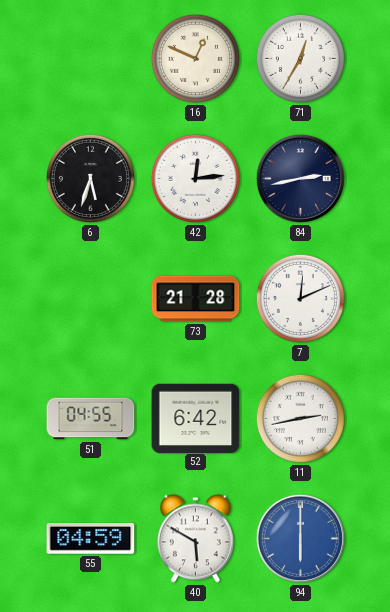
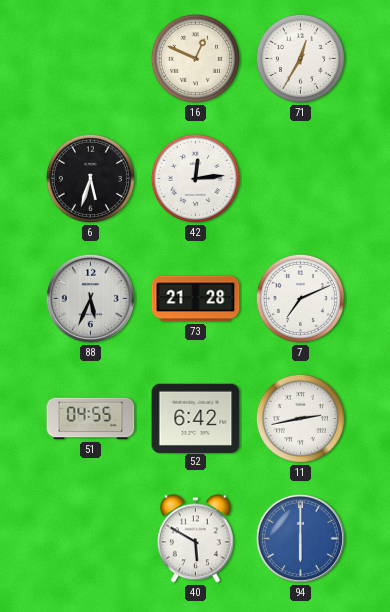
84: 2:43 -> none
88: none -> 5:34
7: 12:11 -> 7:11
55: 04:59 -> none
